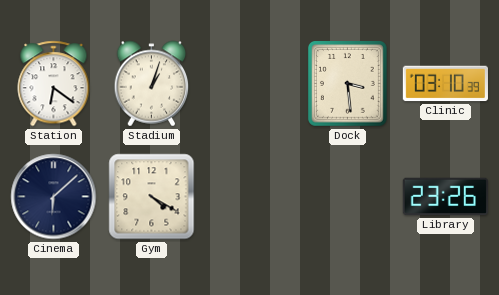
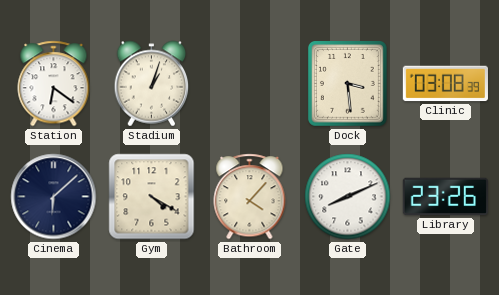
Clinic: 03:10 -> 03:08
Bathroom: none -> 4:07
Gate: none -> 8:11
